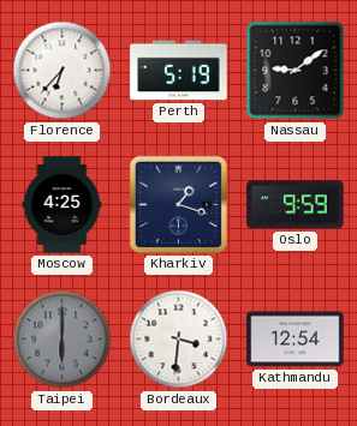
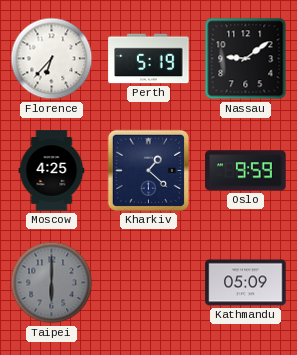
Kharkiv: 1:18 -> 1:22
Bordeaux: 3:31 -> none
Kathmandu: 12:54 -> 05:09
